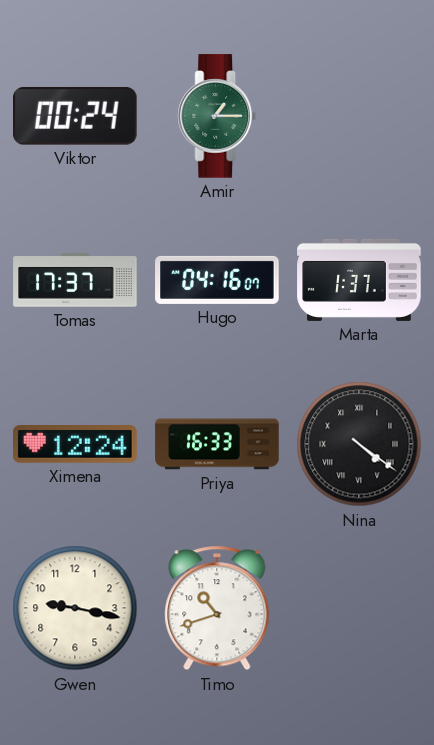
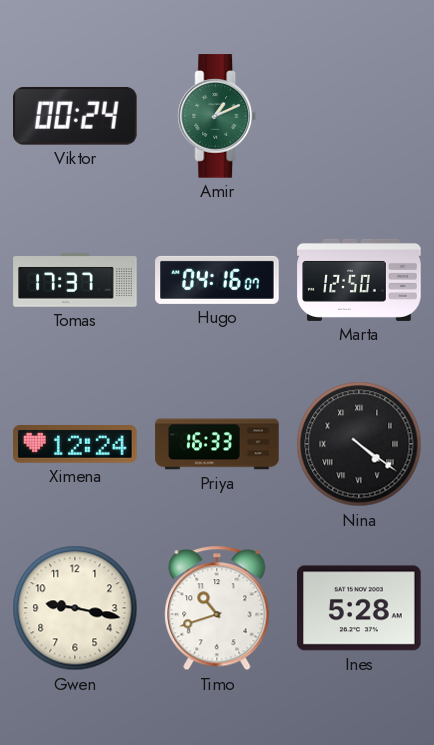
Amir: 1:15 -> 1:11
Marta: 1:37 -> 12:50
Ines: none -> 5:28
